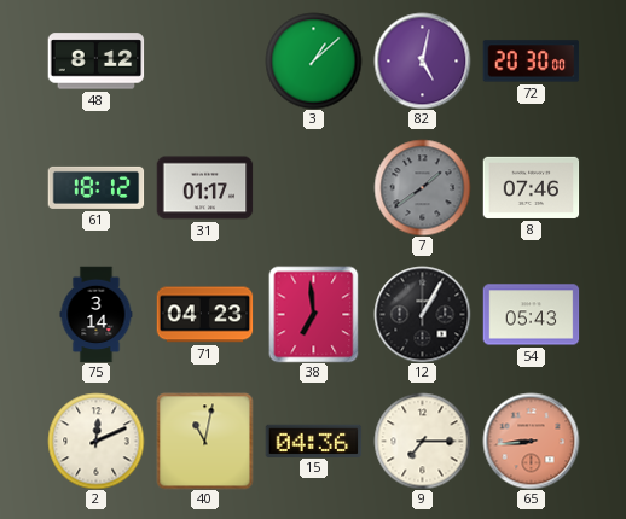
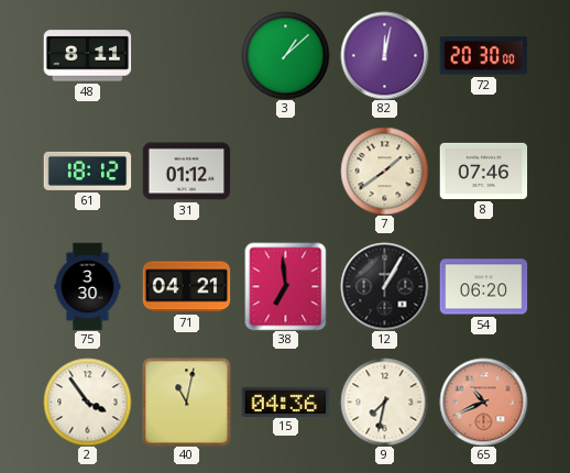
48: 8:12 -> 8:11
82: 5:02 -> 12:02
31: 01:17 -> 01:12
7 dial: grey -> cream
75: 3:14 -> 3:30
71: 04:23 -> 04:21
54: 05:43 -> 06:20
2: 12:11 -> 3:54
9: 7:15 -> 7:32
65: 8:44 -> 10:41
